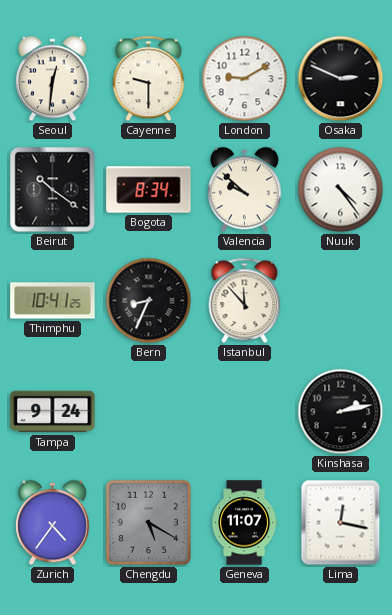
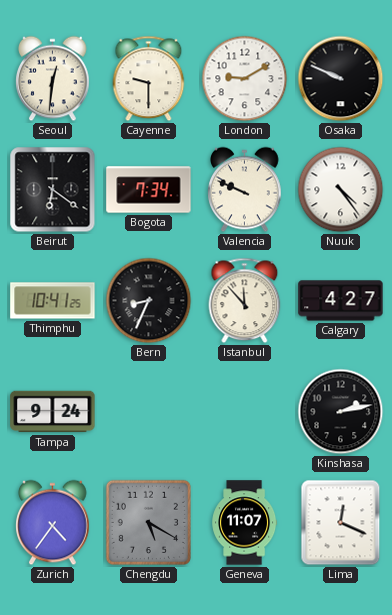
Osaka: 2:49 -> 9:49
Beirut: 10:21 -> 6:21
Bogota: 8:34 -> 7:34
Valencia: 9:52 -> 9:49
Calgary: none -> 4:27
Lima: 12:17 -> 12:19
